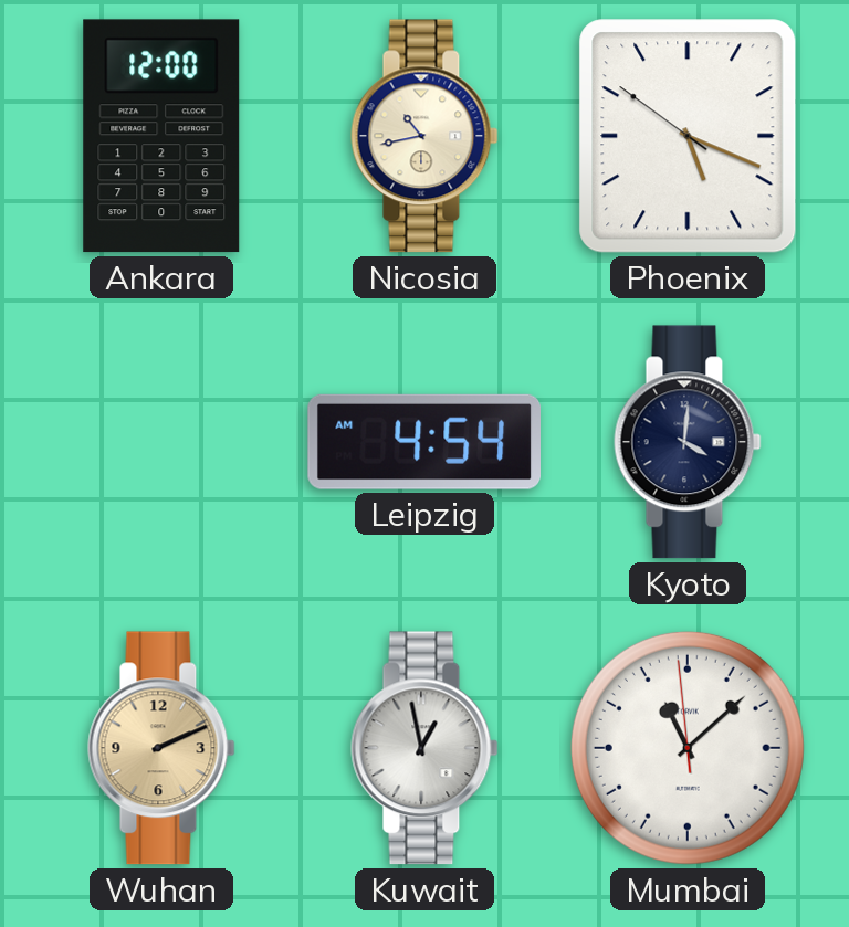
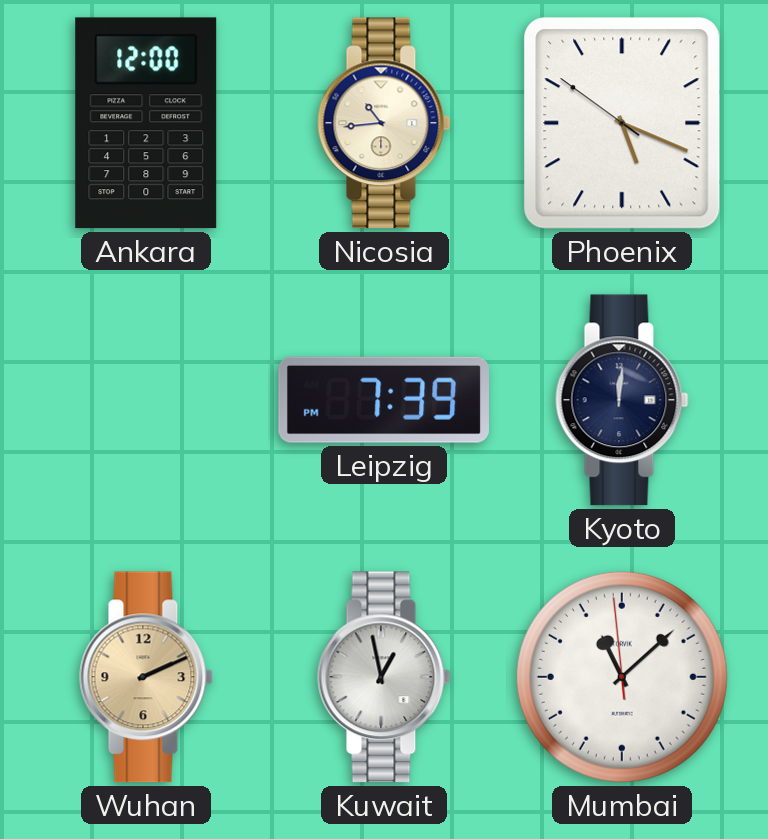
Nicosia: 10:43 -> 10:44
Leipzig: 4:54 -> 7:39
Kyoto: 4:01 -> 12:01
